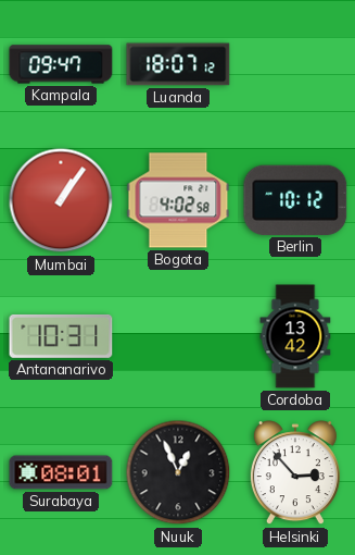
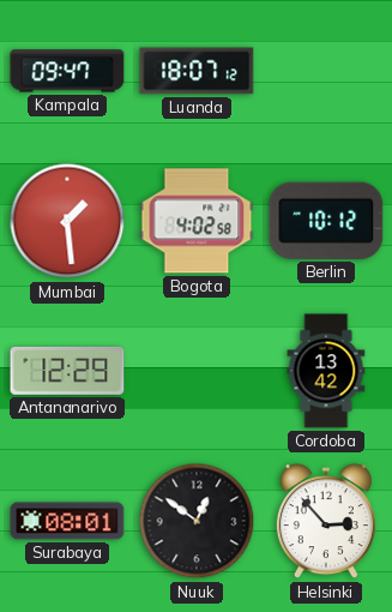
Mumbai: 1:06 -> 1:29
Antananarivo: 10:31 -> 12:29
Nuuk: 12:56 -> 12:51
